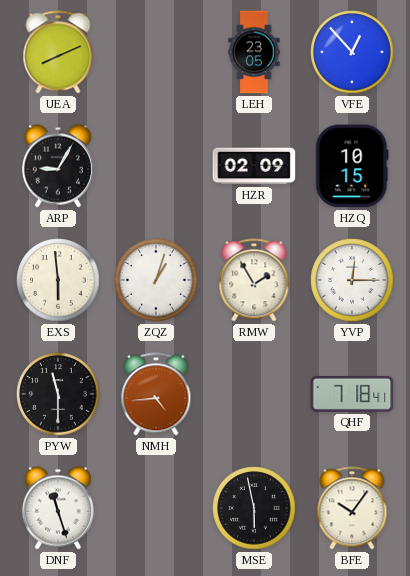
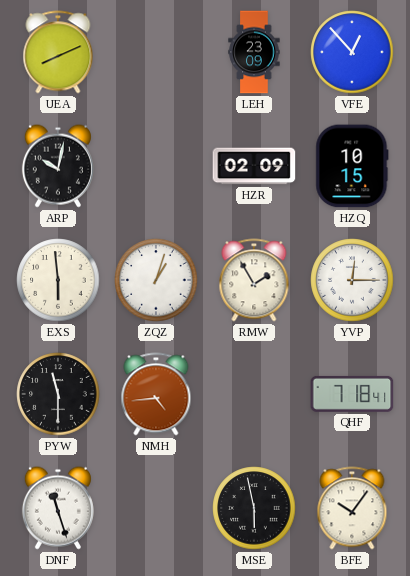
LEH: 23:05 -> 23:09
ARP: 9:05 -> 10:02
